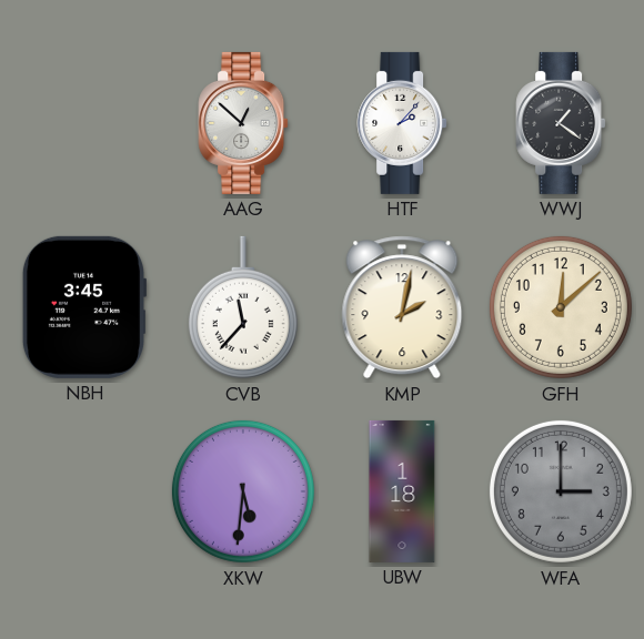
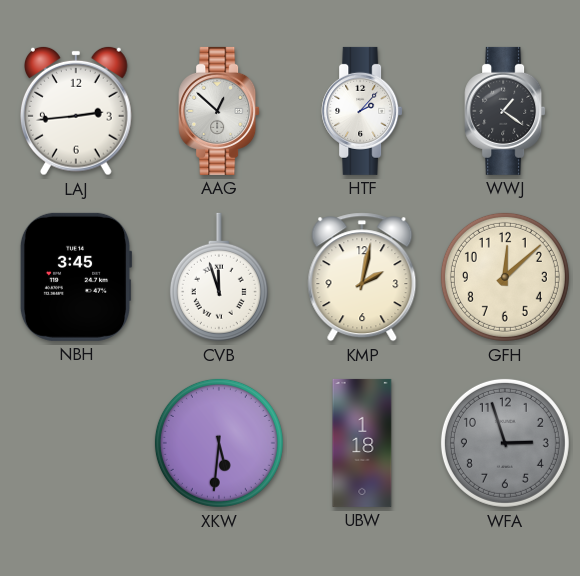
LAJ: none -> 2:44
CVB: 11:37 -> 11:57
WFA: 3:00 -> 2:57
